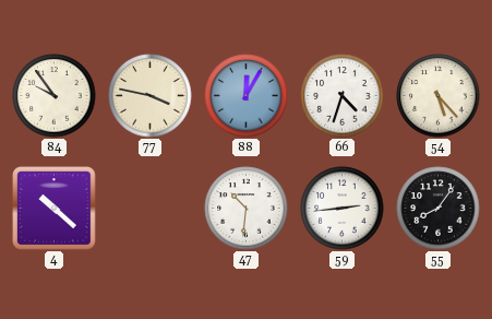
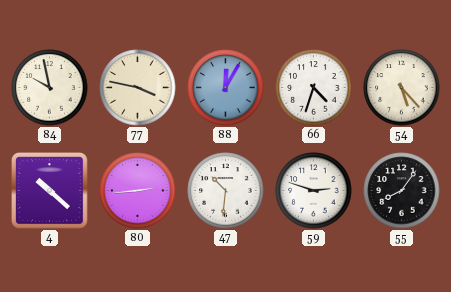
84: 9:54 -> 9:58
80: none -> 2:44
59: 2:44 -> 2:48
